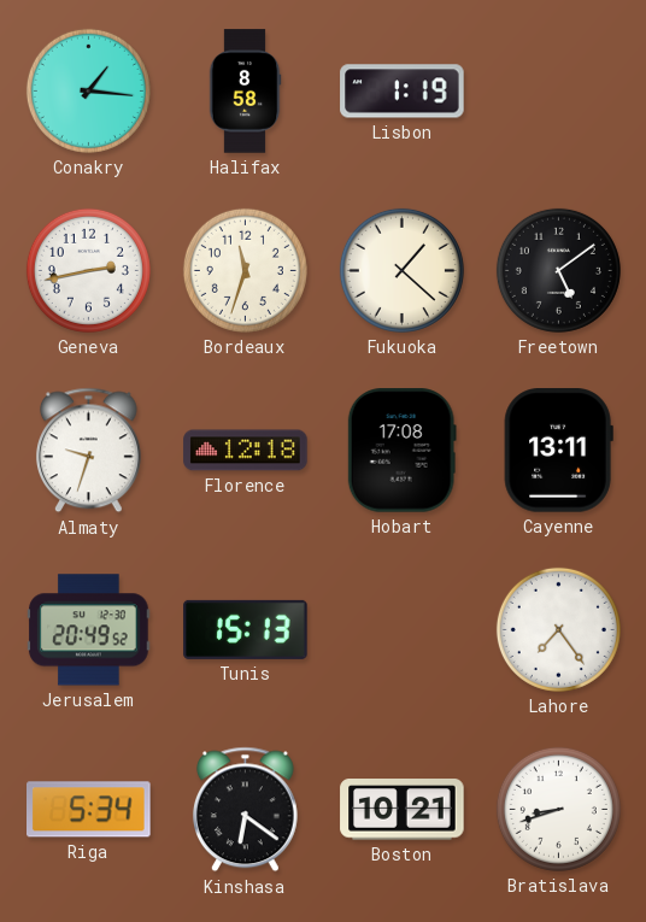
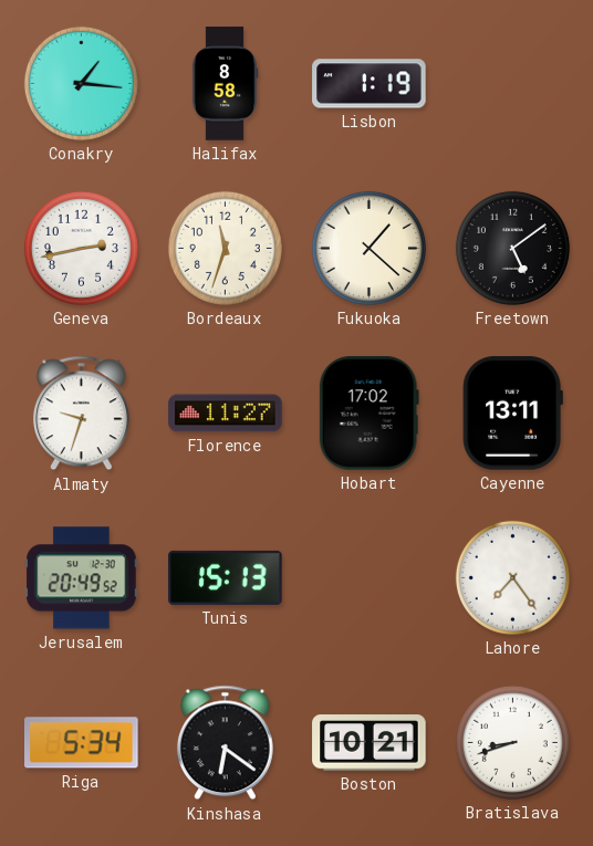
Florence: 12:18 -> 11:27
Hobart: 17:08 -> 17:02
